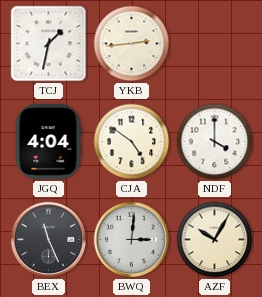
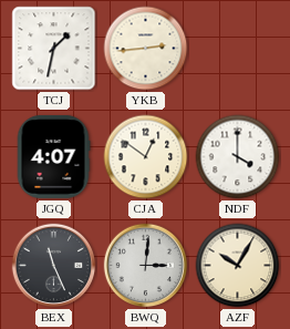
JGQ: 4:04 -> 4:07
CJA: 4:51 -> 12:51
